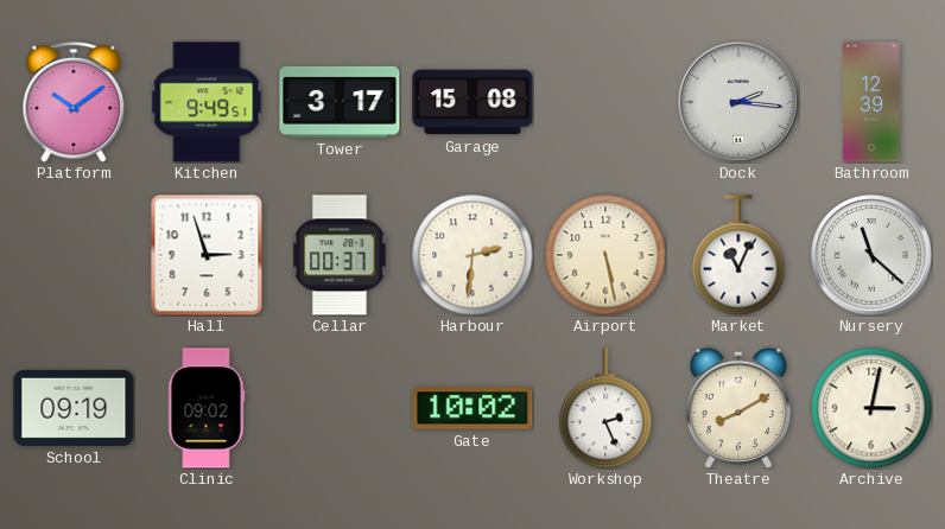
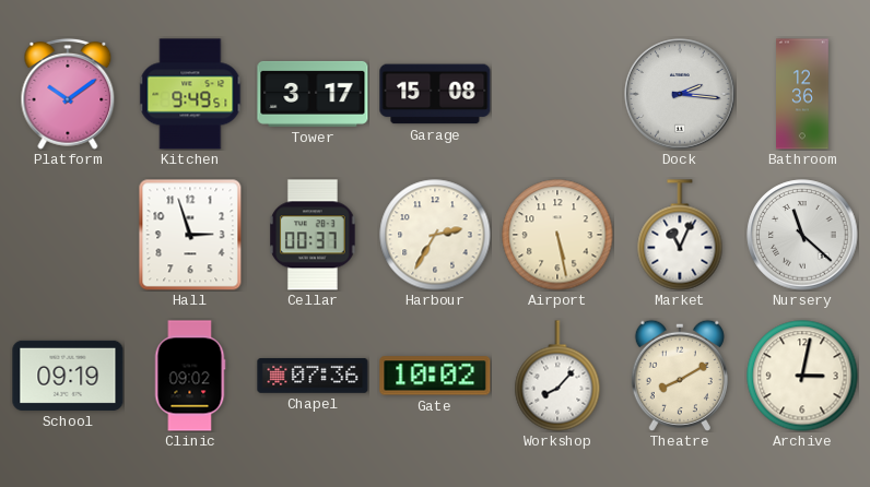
Bathroom: 12:39 -> 12:36
Harbour: 2:31 -> 2:35
Chapel: none -> 07:36
Workshop: 2:26 -> 8:07
